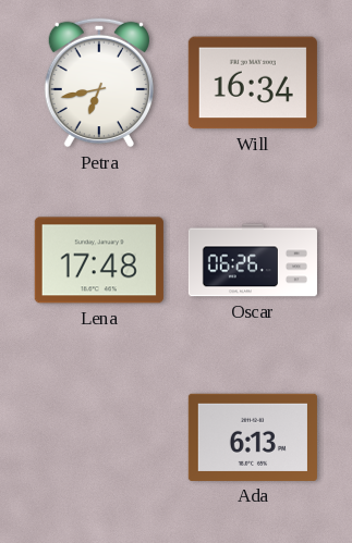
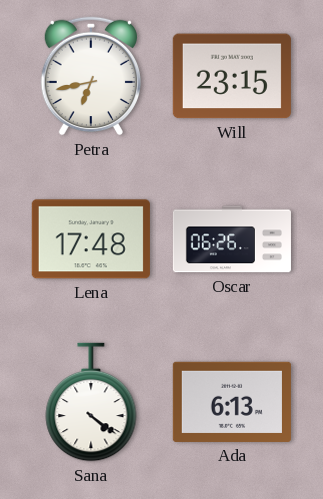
Will: 16:34 -> 23:15
Sana: none -> 4:21
